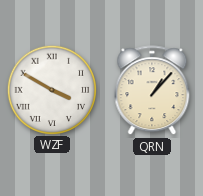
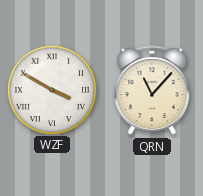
QRN: 1:07 -> 11:07
